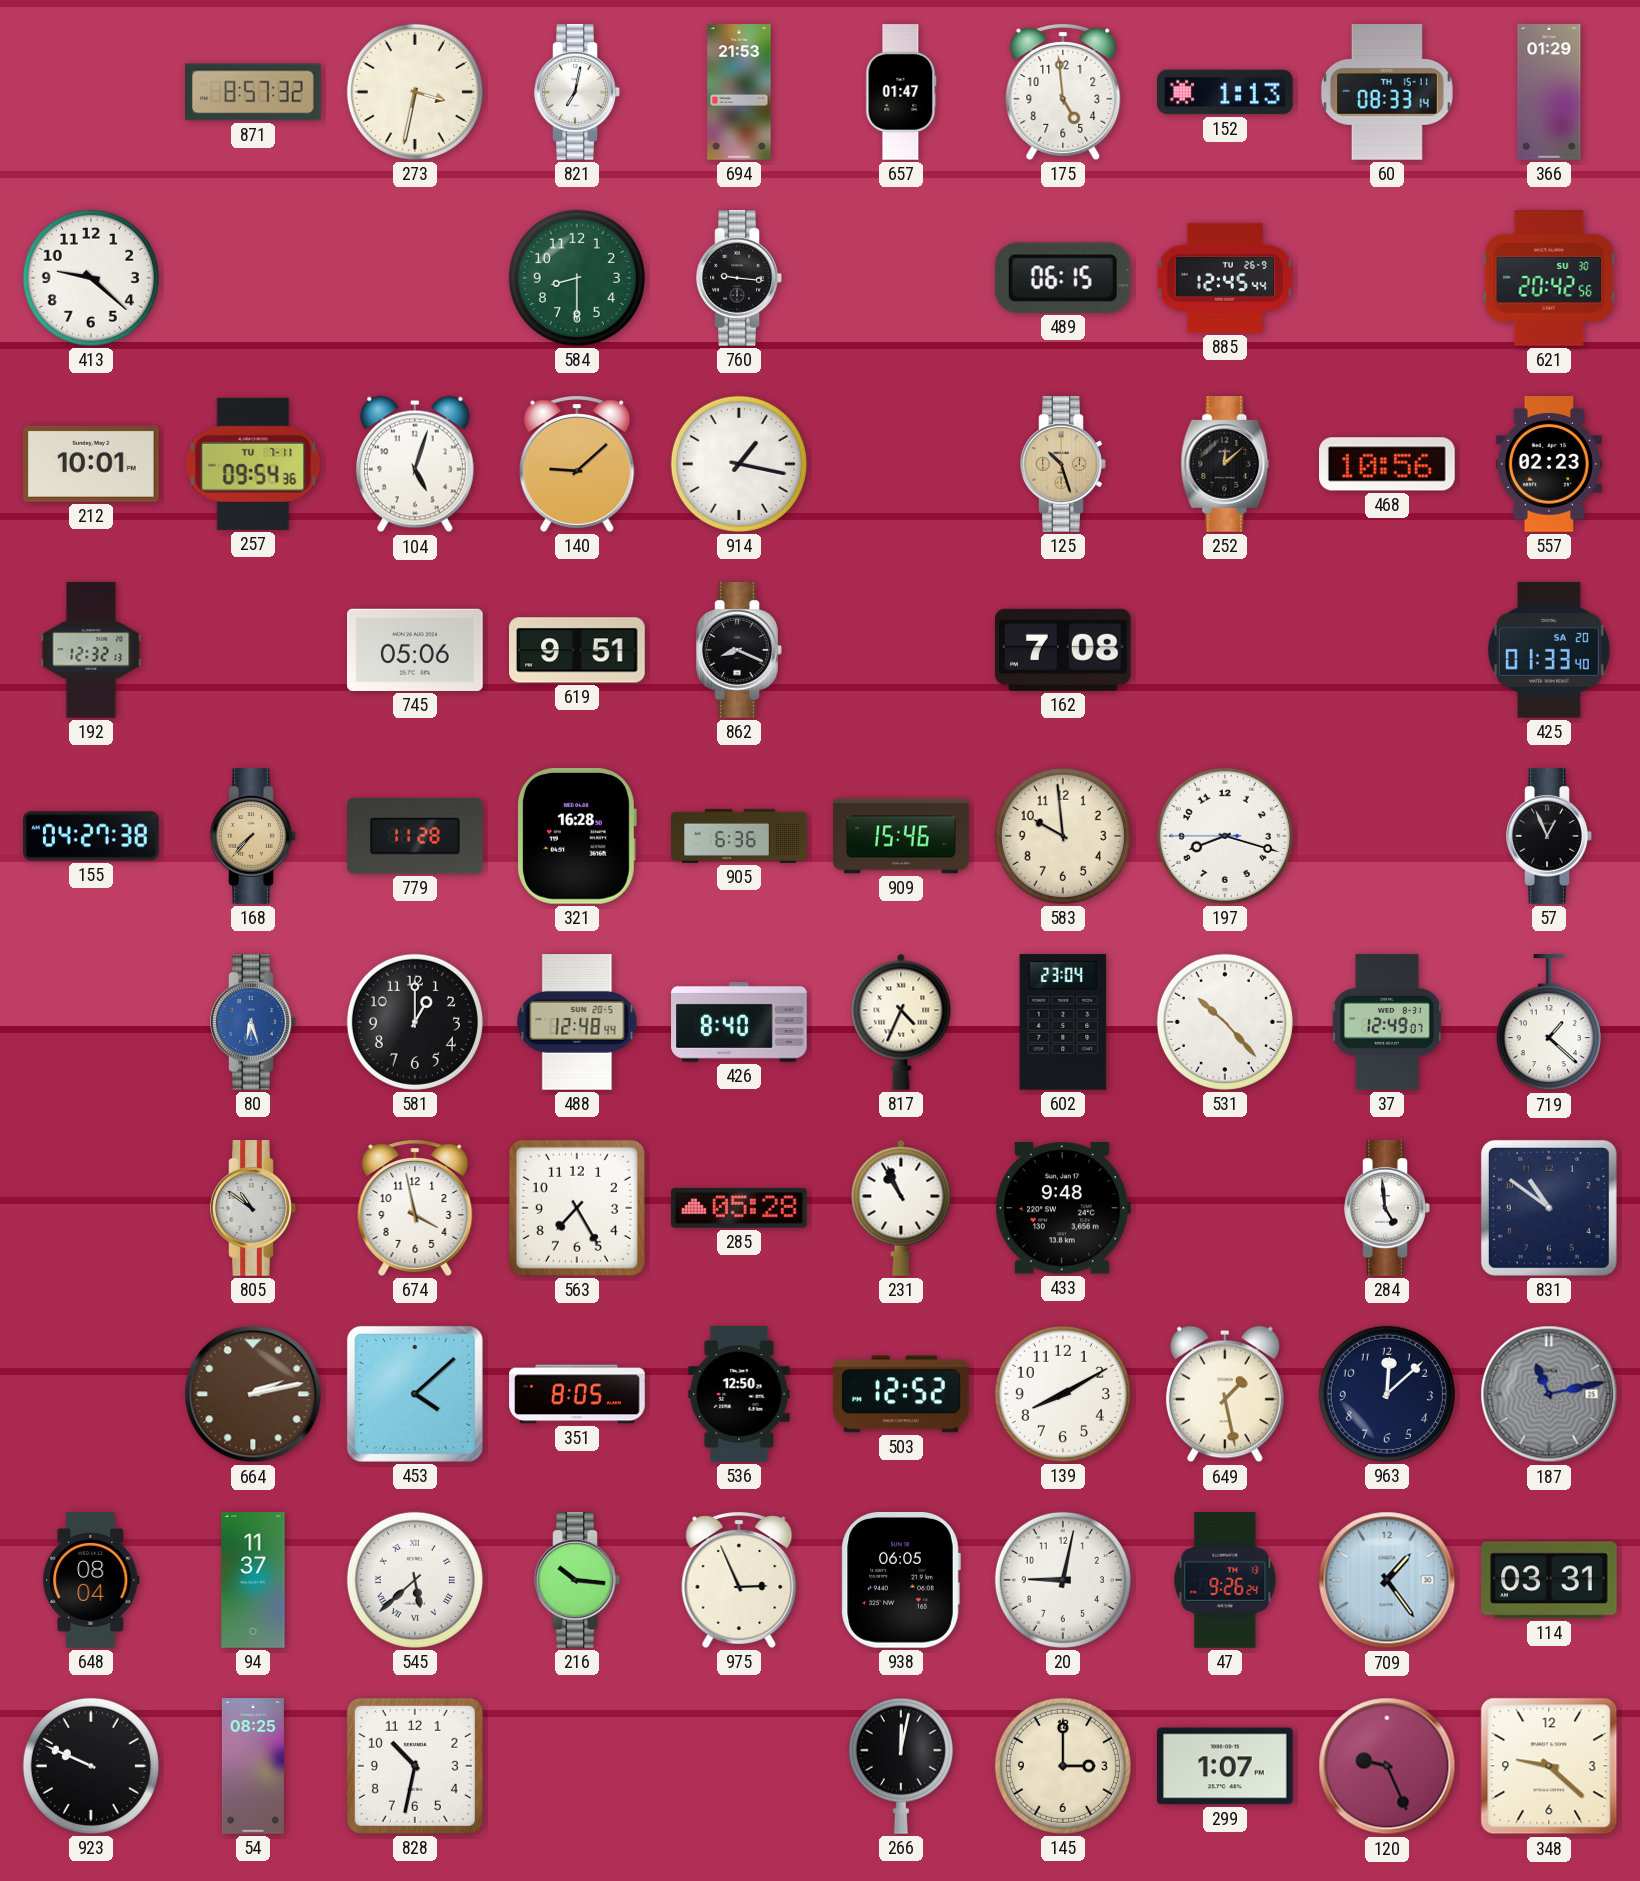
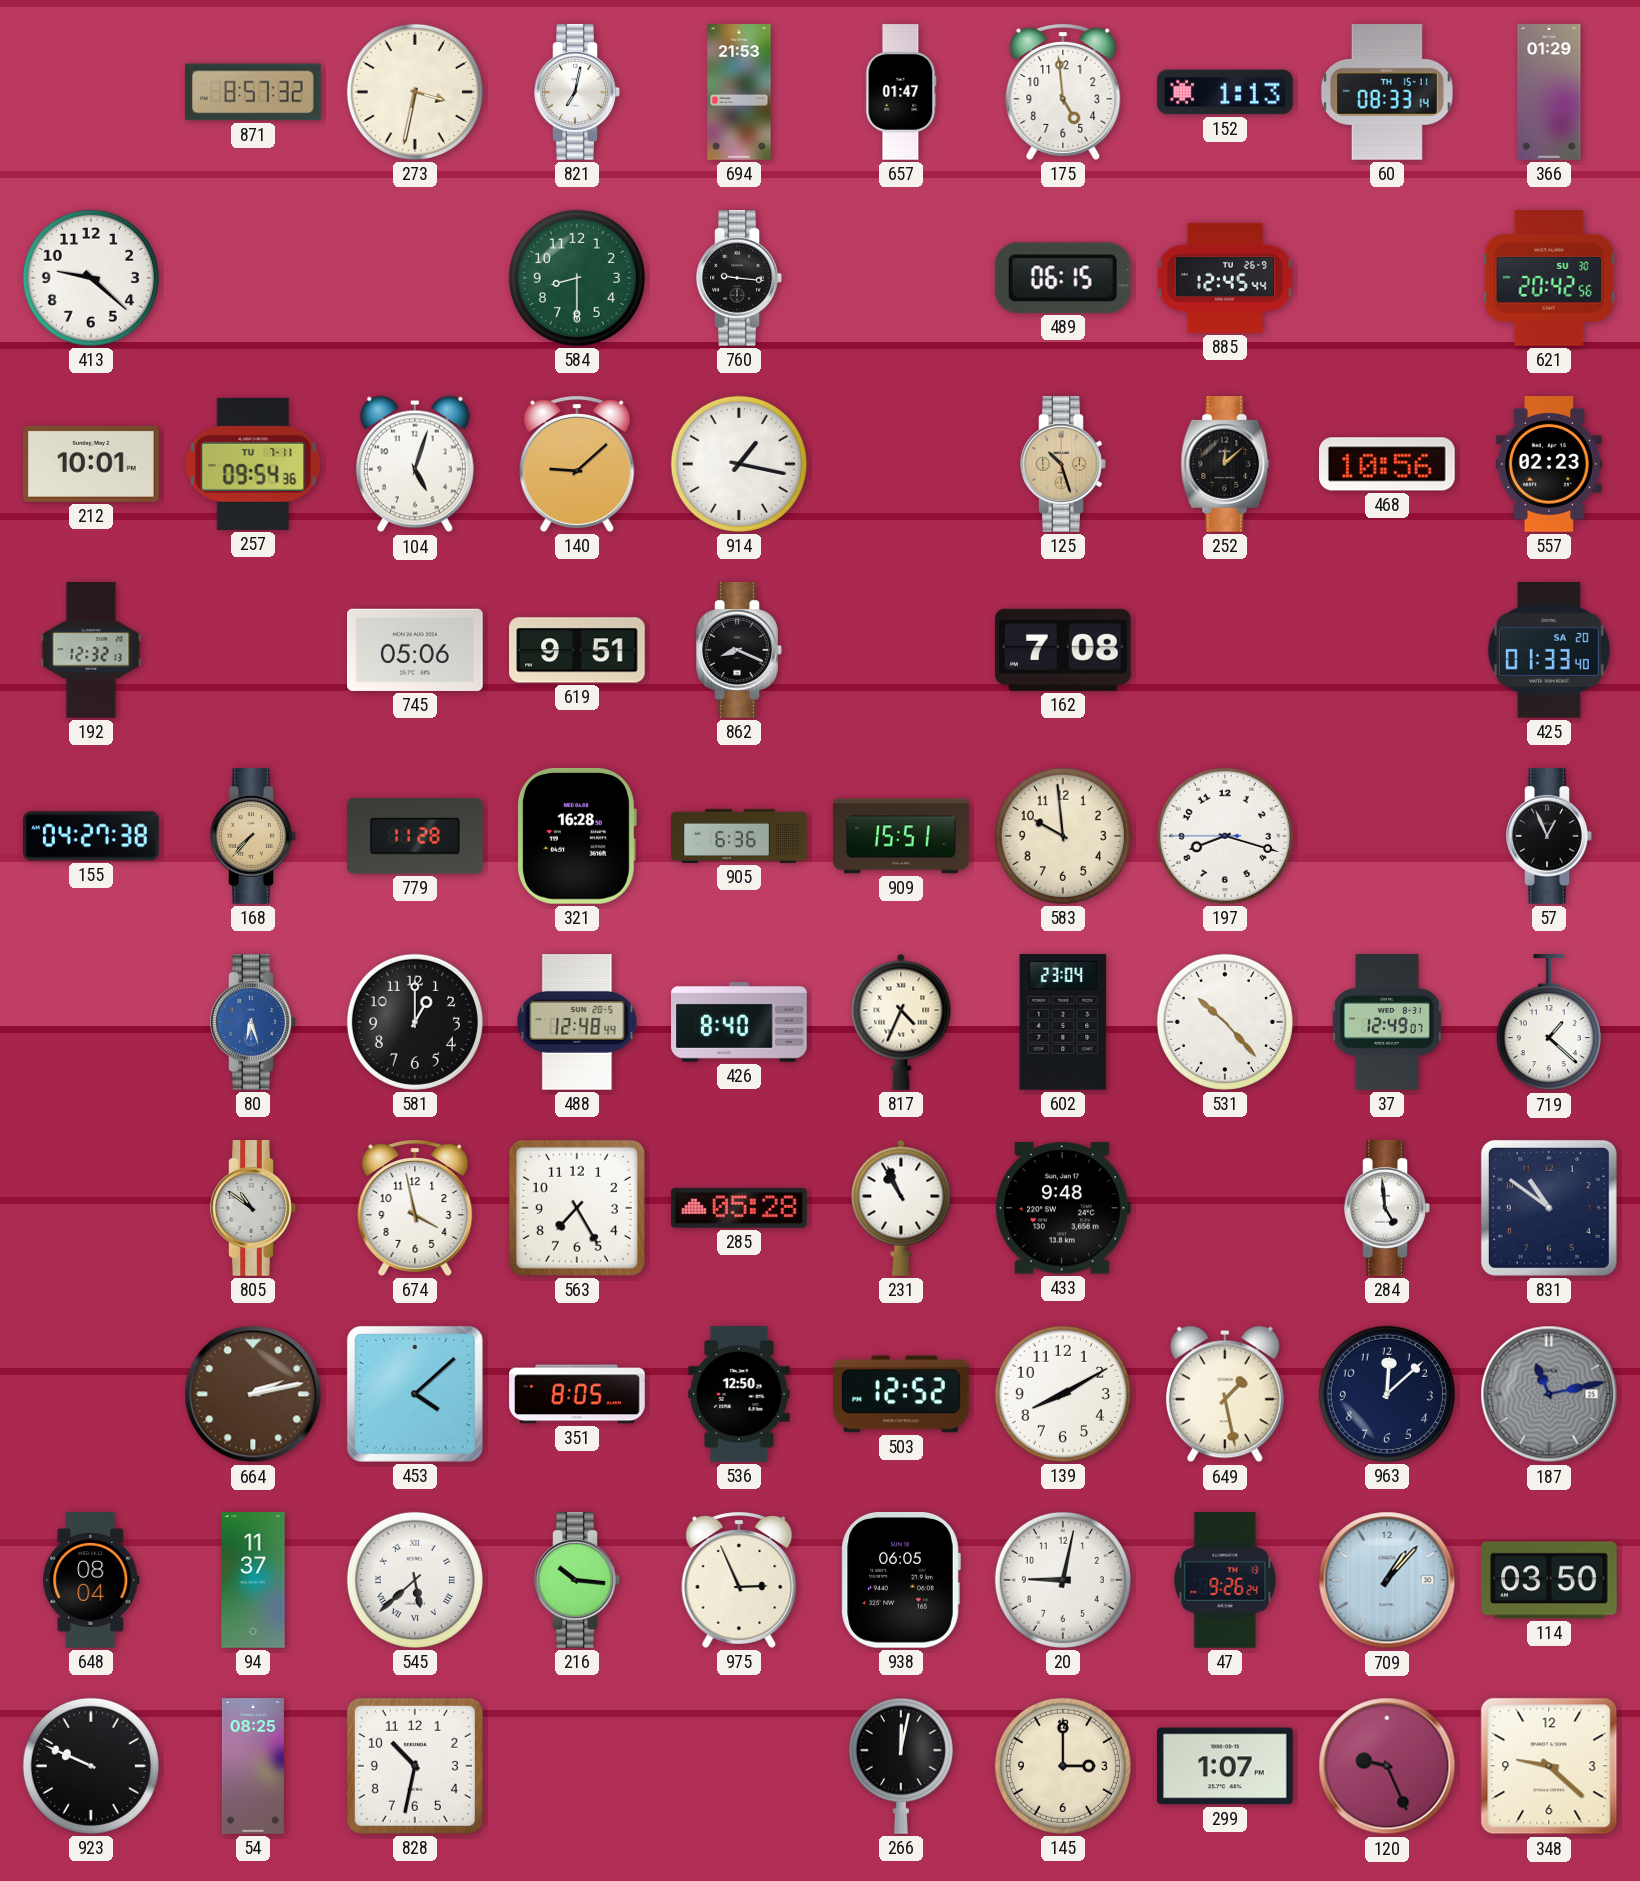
909: 15:46 -> 15:51
709: 1:24 -> 1:07
114: 03:31 -> 03:50
